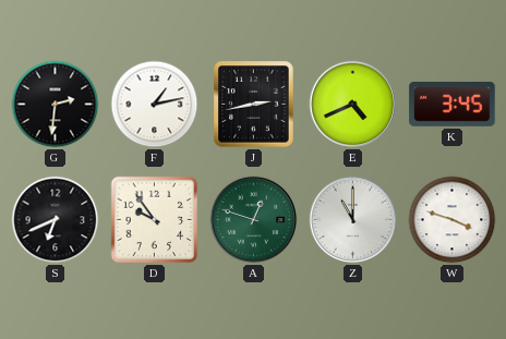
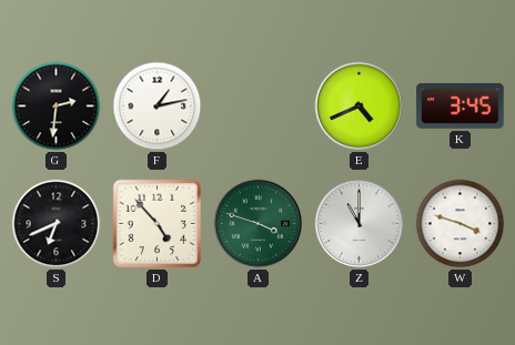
J: 2:43 -> none
D: 9:54 -> 4:53
A: 12:48 -> 3:48
